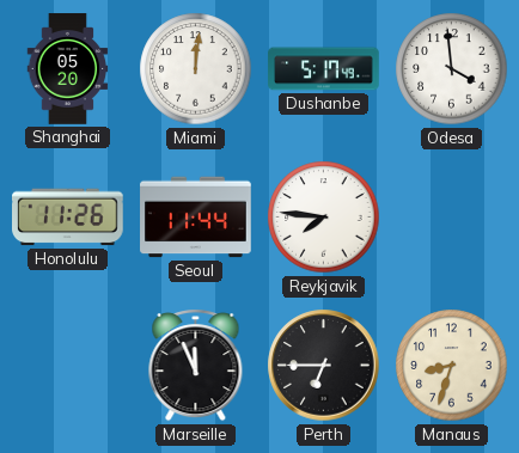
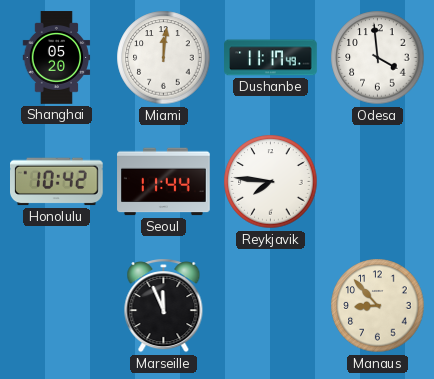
Dushanbe: 5:17 -> 11:17
Honolulu: 11:26 -> 10:42
Perth: 6:45 -> none
Manaus: 8:33 -> 8:53
